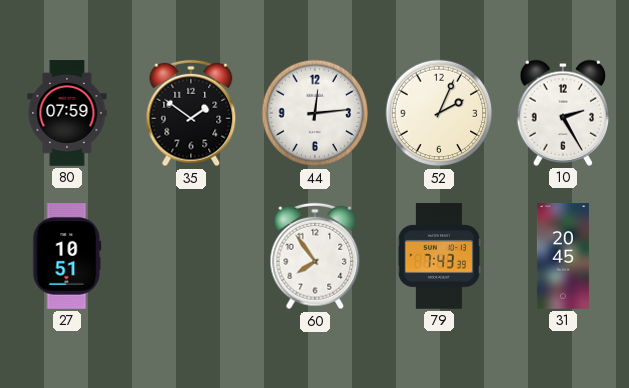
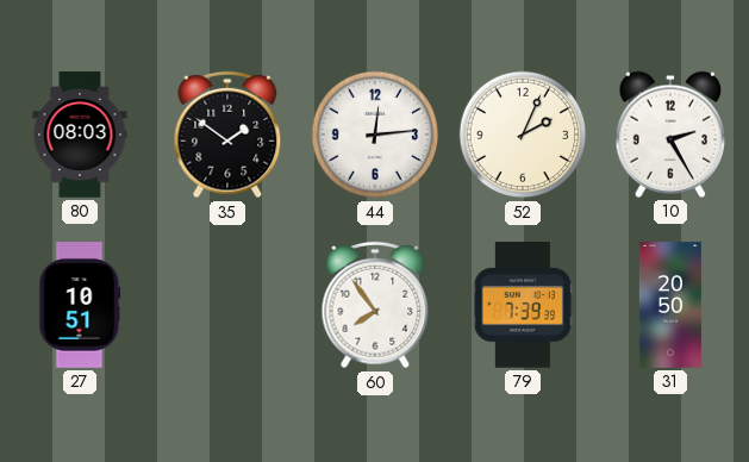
80: 07:59 -> 08:03
79: 7:43 -> 7:39
31: 20:45 -> 20:50
